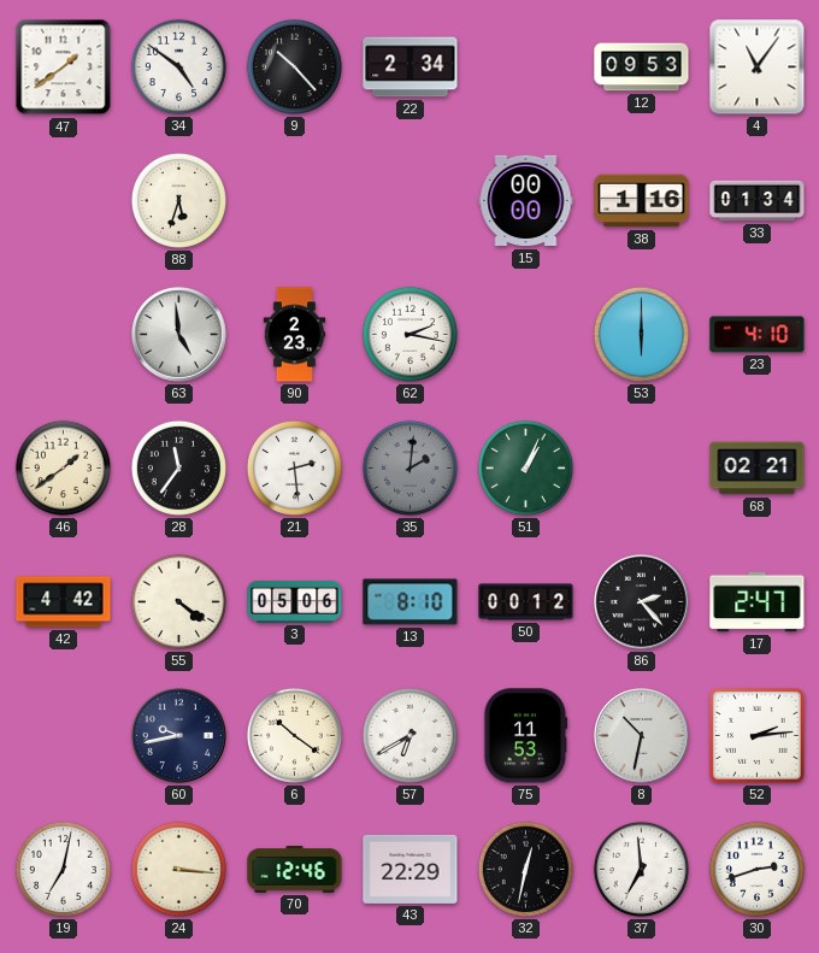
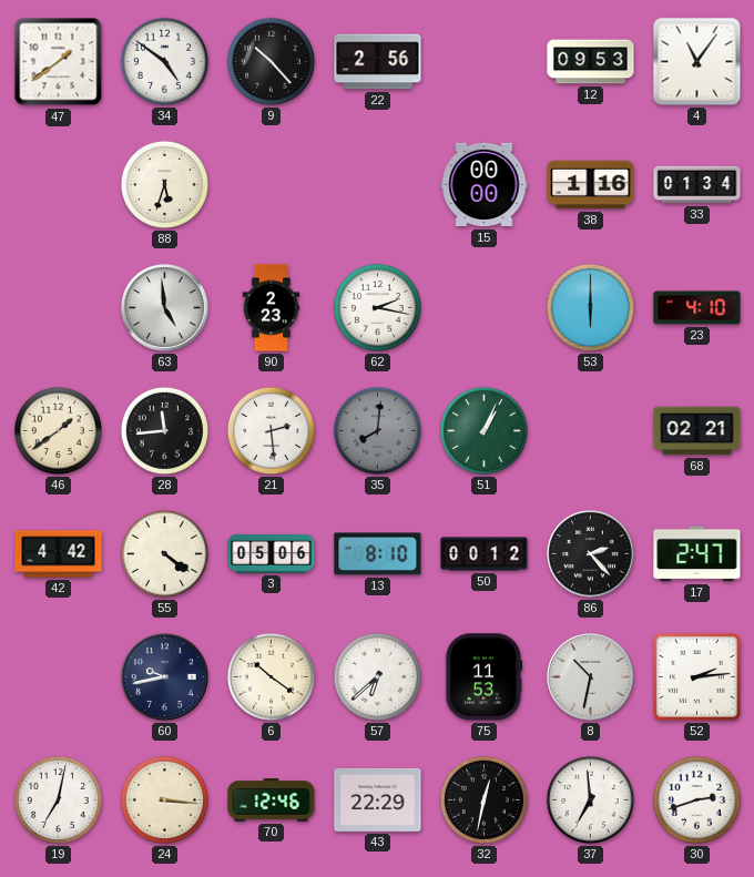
22: 2:34 -> 2:56
28: 11:36 -> 11:44
35: 2:01 -> 8:01
57: 6:40 -> 6:38
